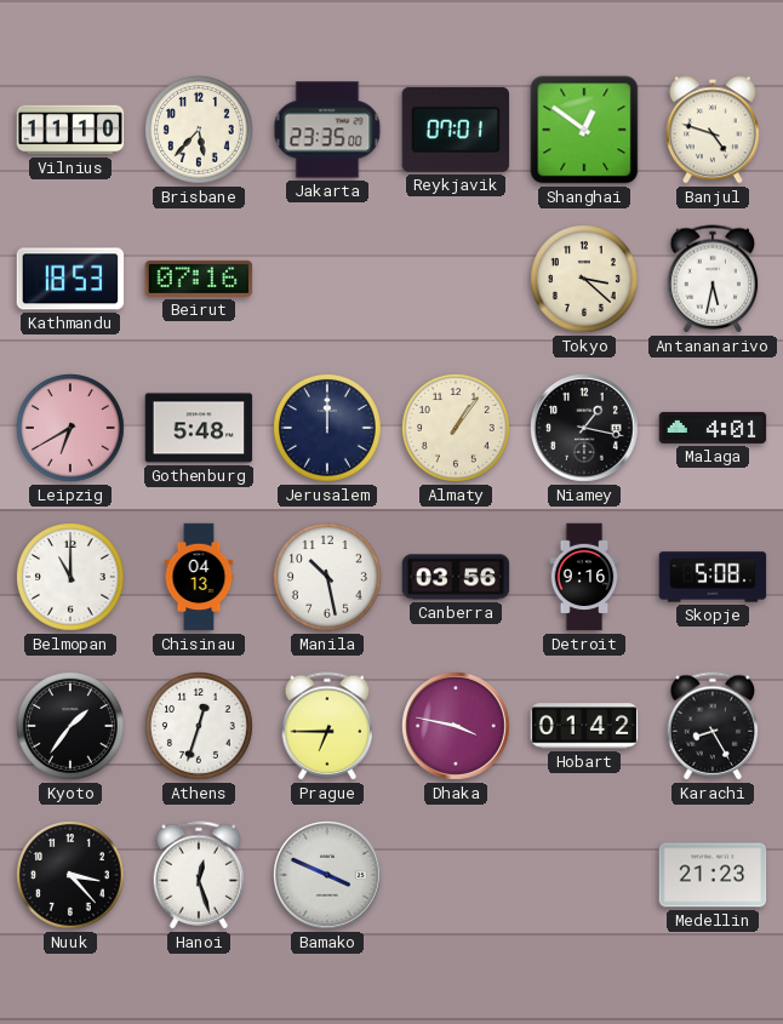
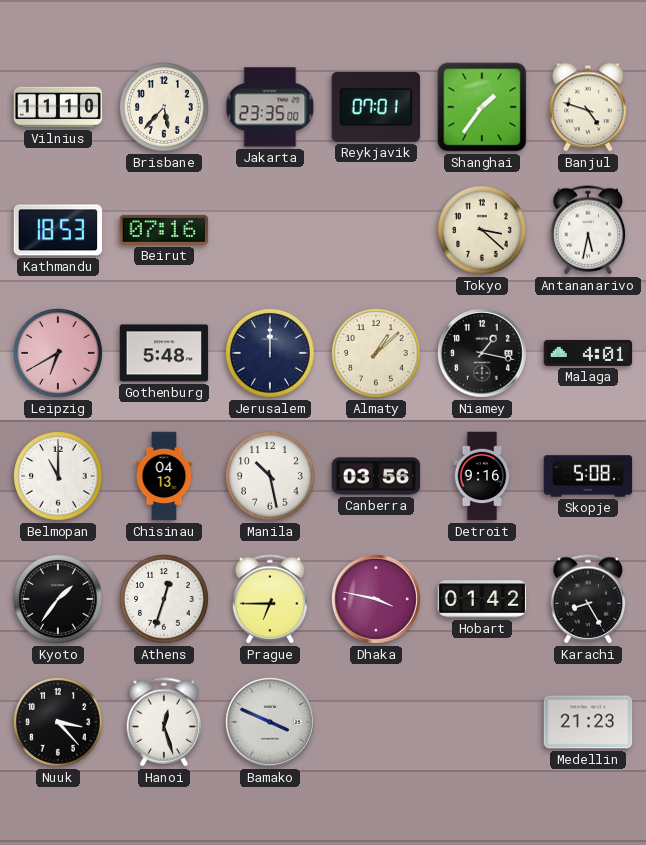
Shanghai: 12:51 -> 1:36
Almaty: 1:06 -> 1:08
